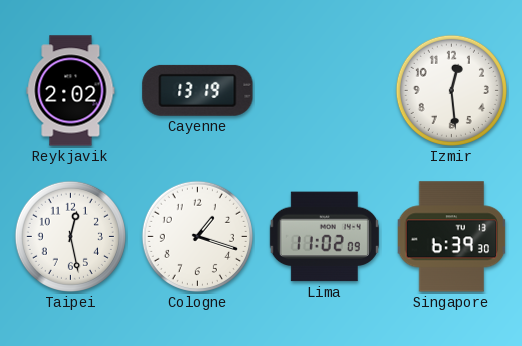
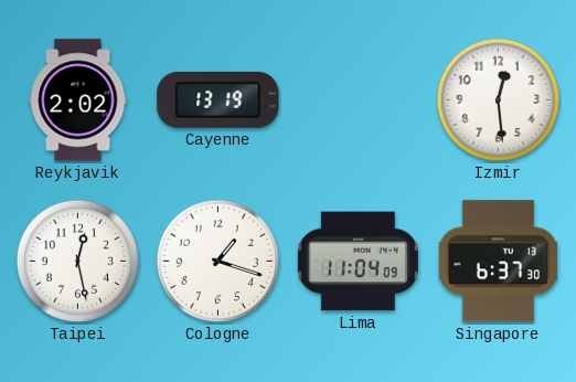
Lima: 11:02 -> 11:04
Singapore: 6:39 -> 6:37
